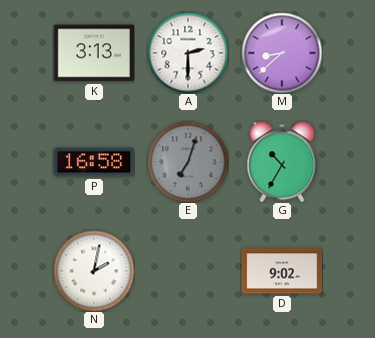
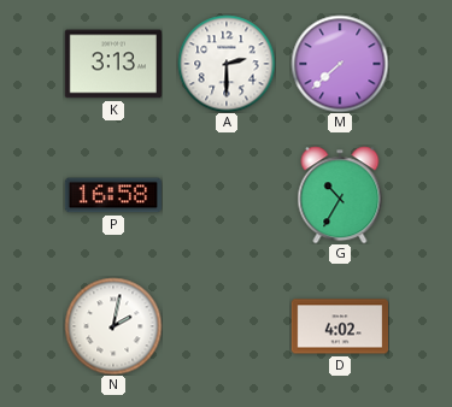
M: 8:38 -> 7:38
E: 7:03 -> none
D: 9:02 -> 4:02
